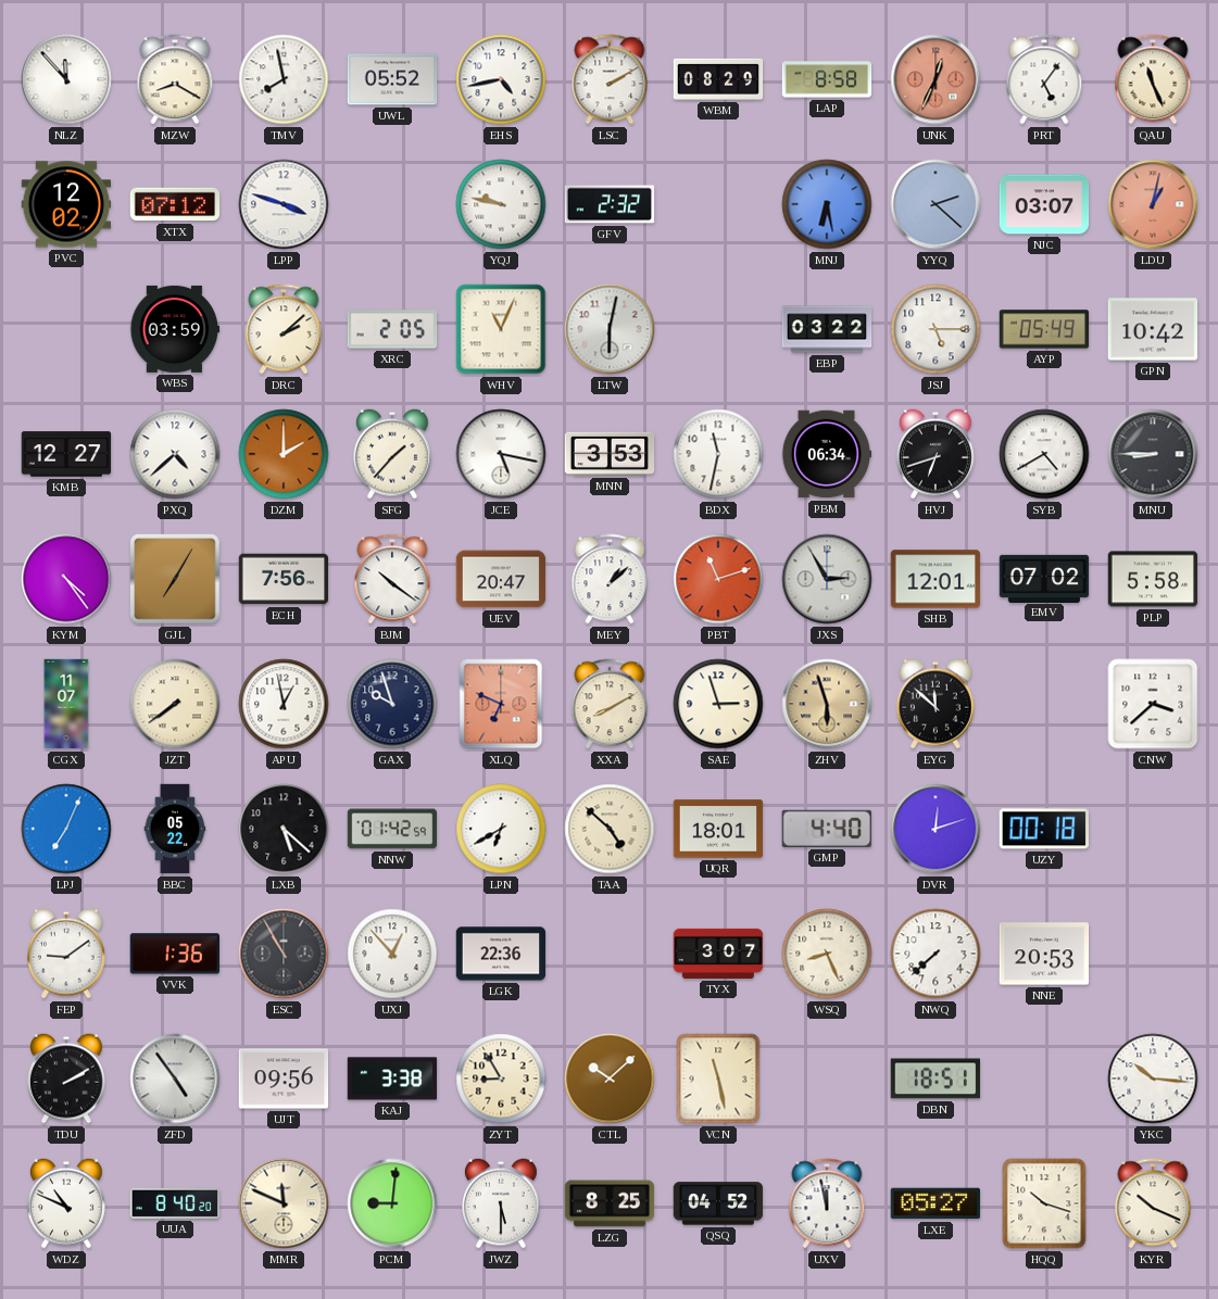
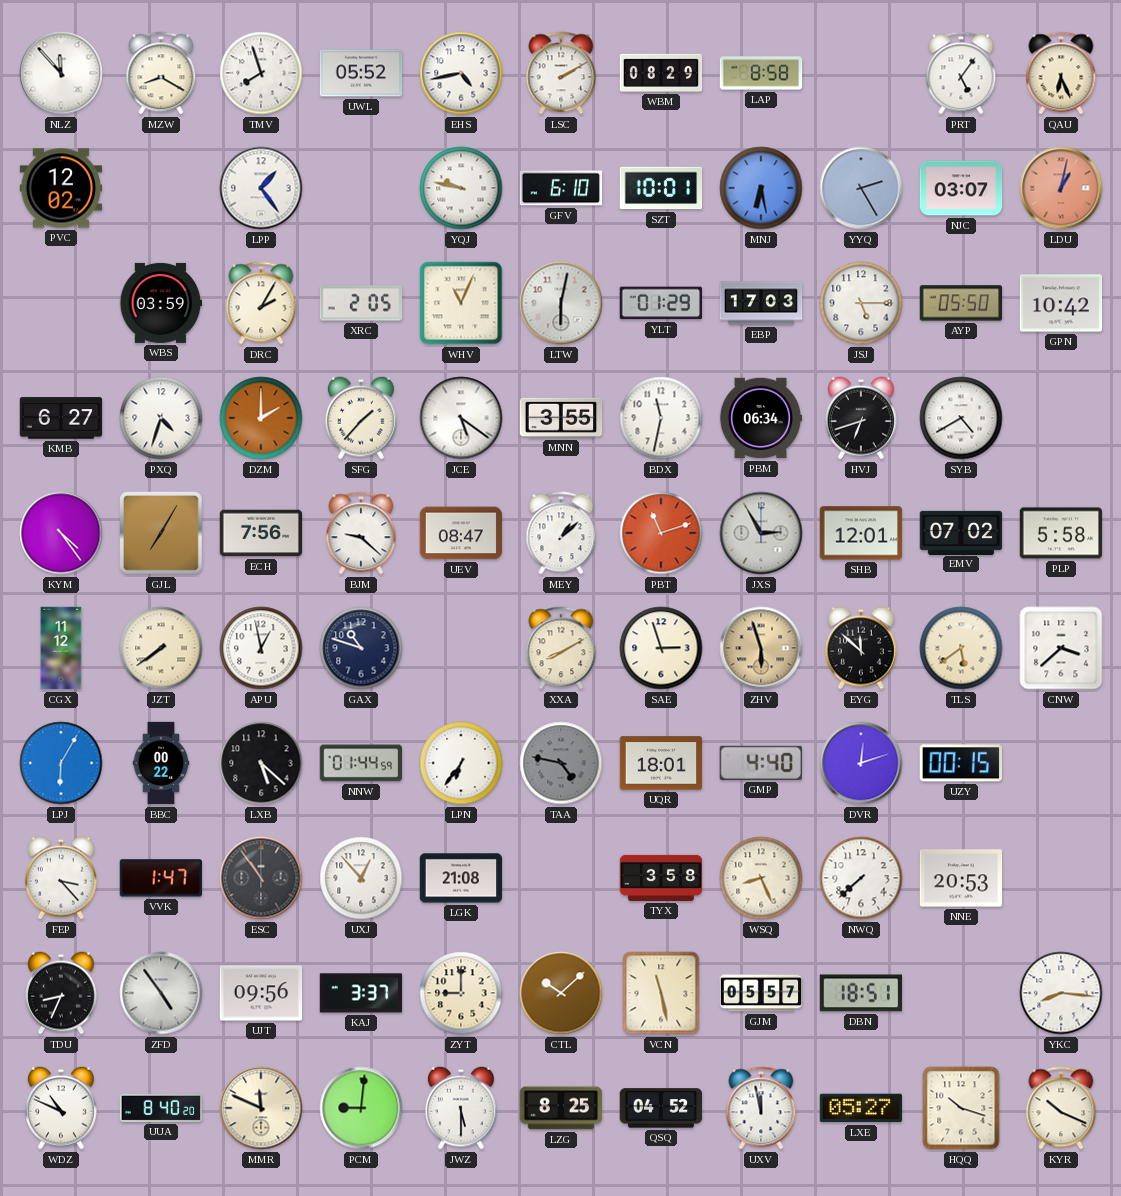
TMV: 7:58 -> 7:57
UNK: 12:34 -> none
QAU: 11:26 -> 6:26
XTX: 07:12 -> none
LPP: 3:48 -> 1:24
GFV: 2:32 -> 6:10
SZT: none -> 10:01
YYQ: 2:22 -> 2:25
DRC: 2:08 -> 2:05
YLT: none -> 01:29
EBP: 03:22 -> 17:03
AYP: 05:49 -> 05:50
KMB: 12:27 -> 6:27
PXQ: 4:38 -> 4:33
JCE: 5:17 -> 5:21
MNN: 3:53 -> 3:55
MNU: 8:45 -> none
BJM: 10:21 -> 9:22
UEV: 20:47 -> 08:47
CGX: 11:07 -> 11:12
GAX: 9:57 -> 10:48
XLQ: 6:49 -> none
TLS: none -> 5:39
LPJ: 7:04 -> 6:05
BBC: 05:22 -> 00:22
NNW: 01:42 -> 01:44
LPN: 6:40 -> 6:36
TAA: 4:52 -> 4:47
TAA dial: cream -> grey
UZY: 00:18 -> 00:15
FEP: 9:09 -> 3:23
VVK: 1:36 -> 1:47
ESC: 10:55 -> 10:54
LGK: 22:36 -> 21:08
TYX: 3:07 -> 3:58
TDU: 2:10 -> 8:34
KAJ: 3:38 -> 3:37
ZYT: 8:55 -> 9:00
GJM: none -> 05:57
YKC: 10:16 -> 8:16
